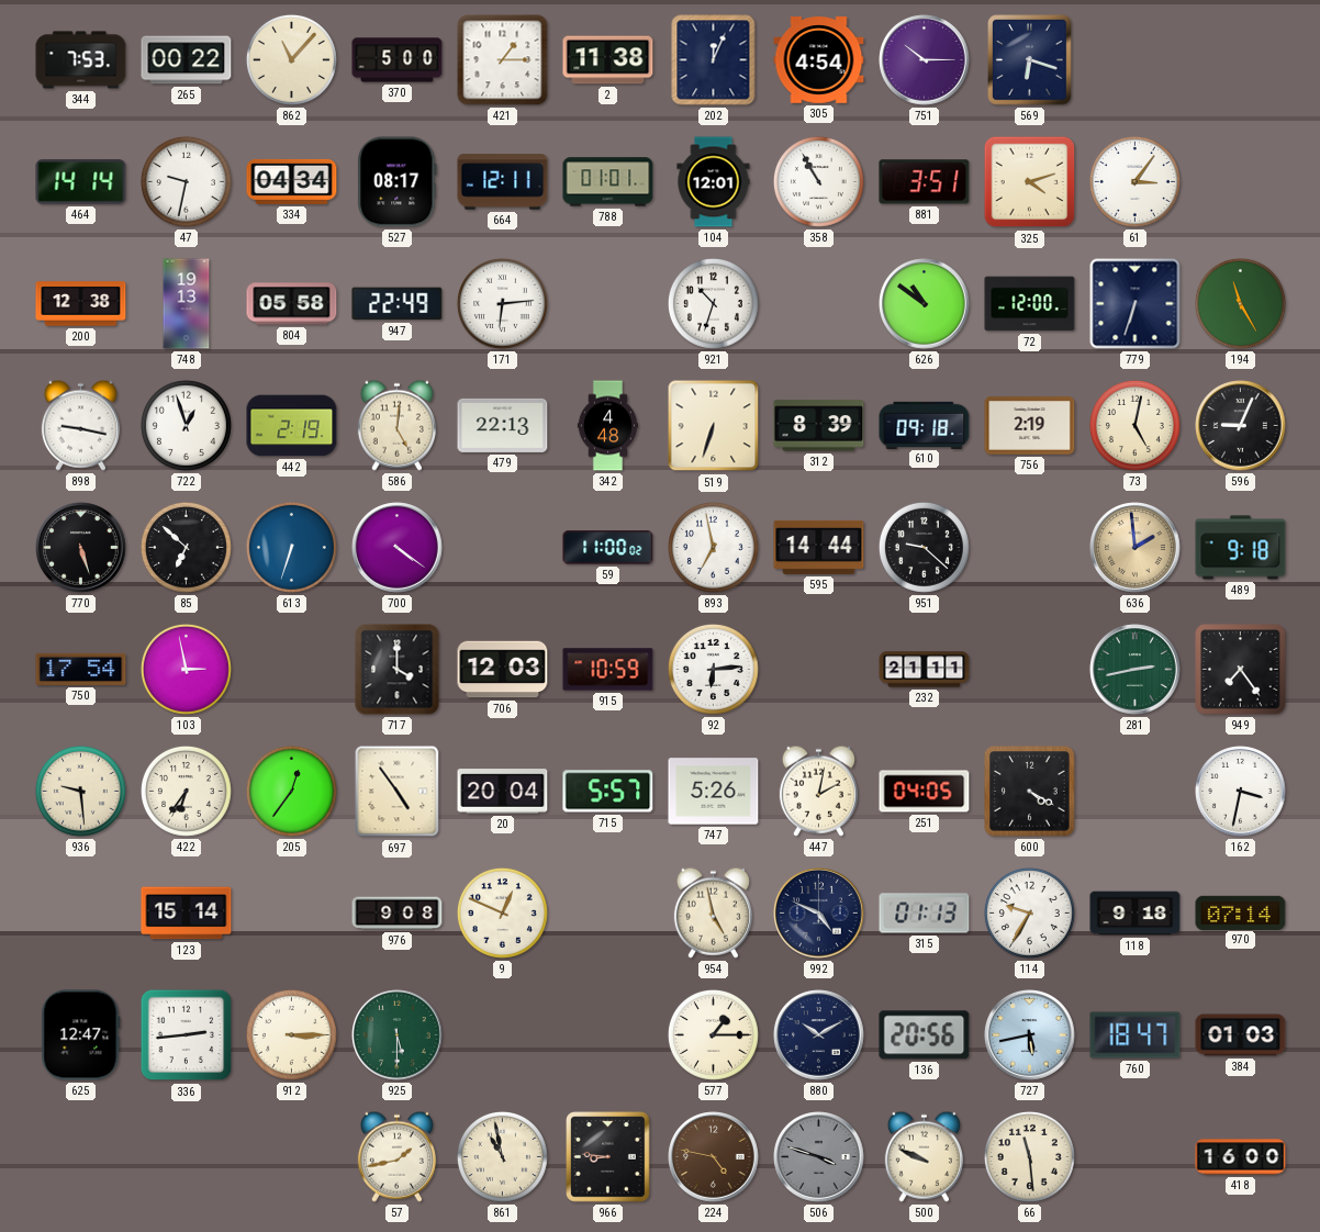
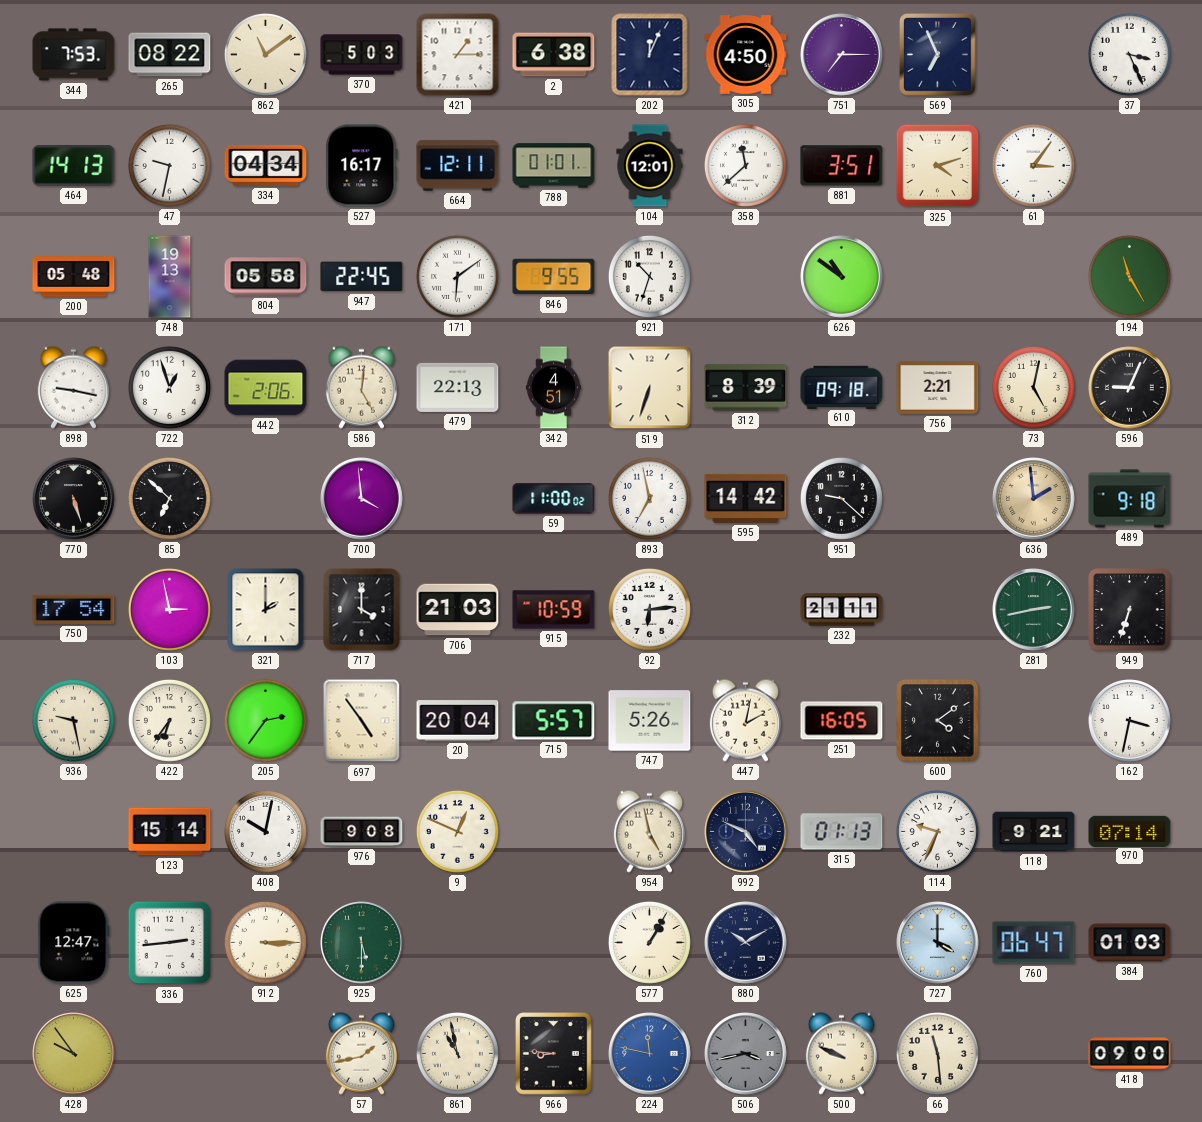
265: 00:22 -> 08:22
862: 11:07 -> 11:09
370: 5:00 -> 5:03
2: 11:38 -> 6:38
305: 4:54 -> 4:50
751: 10:15 -> 7:15
569: 6:18 -> 6:56
37: none -> 3:26
464: 14:14 -> 14:13
527: 08:17 -> 16:17
358: 10:55 -> 11:38
200: 12:38 -> 05:48
947: 22:49 -> 22:45
171: 6:14 -> 6:09
846: none -> 9:55
72: 12:00 -> none
779: 6:33 -> none
442: 2:19 -> 2:06
342: 4:48 -> 4:51
756: 2:19 -> 2:21
613: 6:33 -> none
700: 4:21 -> 3:59
595: 14:44 -> 14:42
321: none -> 2:00
706: 12:03 -> 21:03
949: 7:24 -> 6:33
936: 9:29 -> 9:28
205: 12:36 -> 2:36
251: 04:05 -> 16:05
600: 4:20 -> 4:09
408: none -> 10:02
114: 9:35 -> 9:34
118: 9:18 -> 9:21
577: 1:15 -> 1:05
136: 20:56 -> none
727: 5:43 -> 4:00
760: 18:47 -> 06:47
428: none -> 9:54
224: 4:47 -> 11:47
224 dial: brown -> blue
506: 3:48 -> 3:43
418: 16:00 -> 09:00
